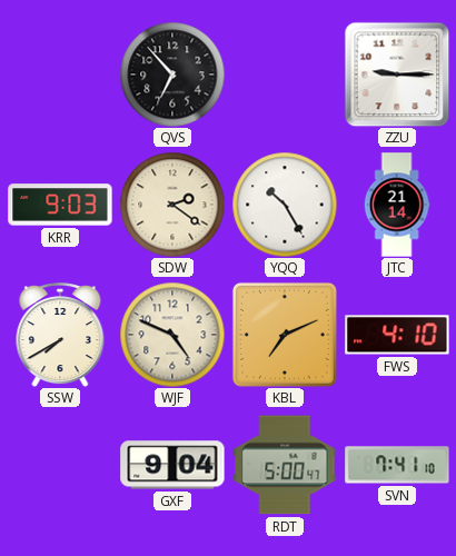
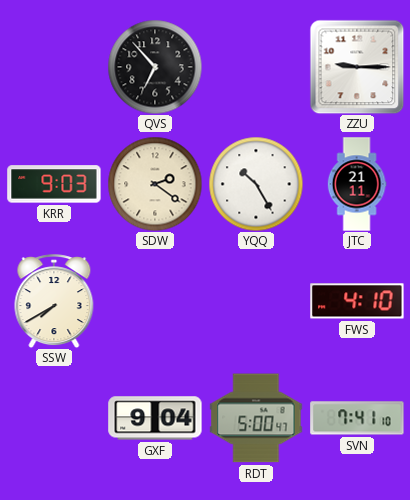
JTC: 21:14 -> 21:11
WJF: 4:49 -> none
KBL: 7:11 -> none
